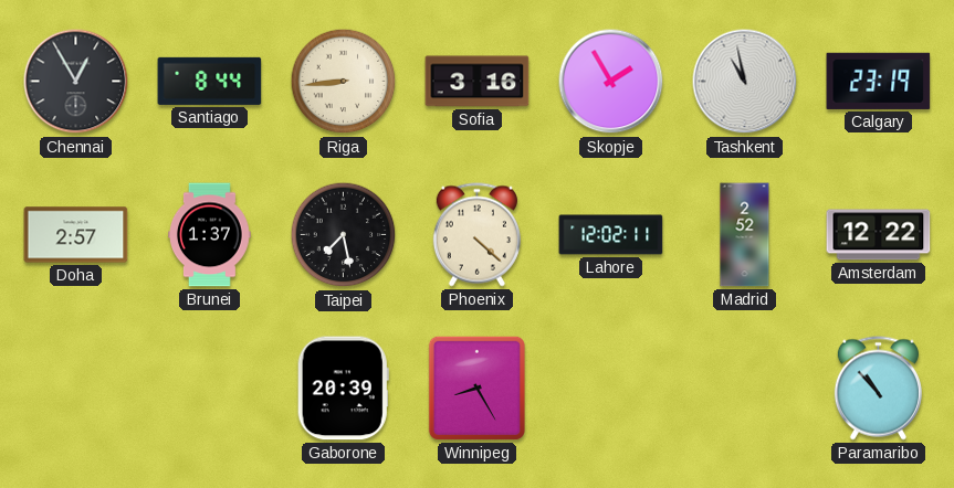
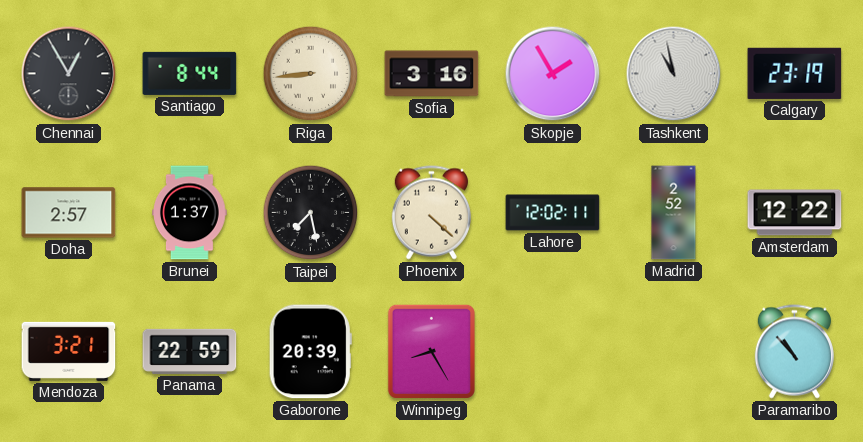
Mendoza: none -> 3:21
Panama: none -> 22:59
